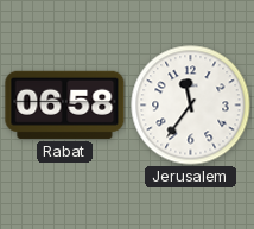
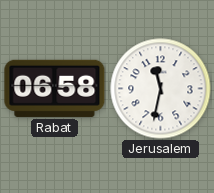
Jerusalem: 11:36 -> 11:32
